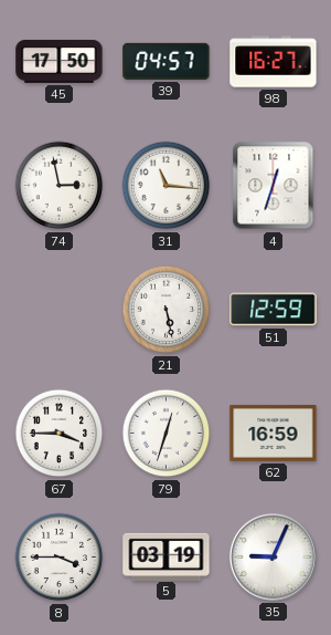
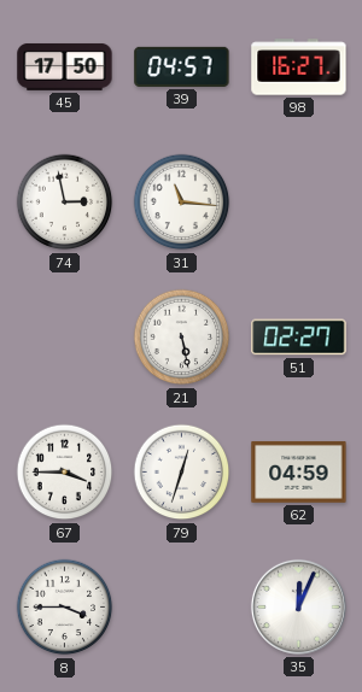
4: 12:33 -> none
51: 12:59 -> 02:27
62: 16:59 -> 04:59
5: 03:19 -> none
35: 9:04 -> 12:04
